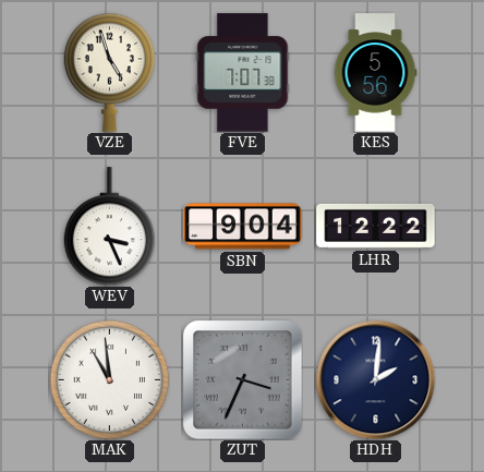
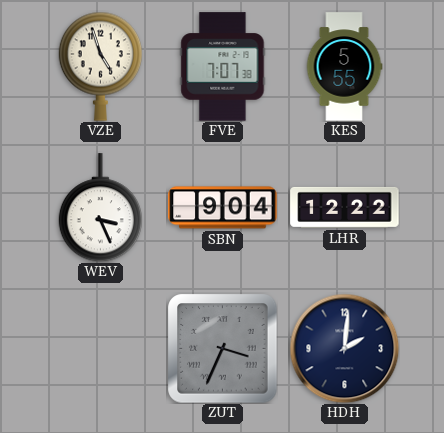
KES: 5:56 -> 5:55
MAK: 10:59 -> none
